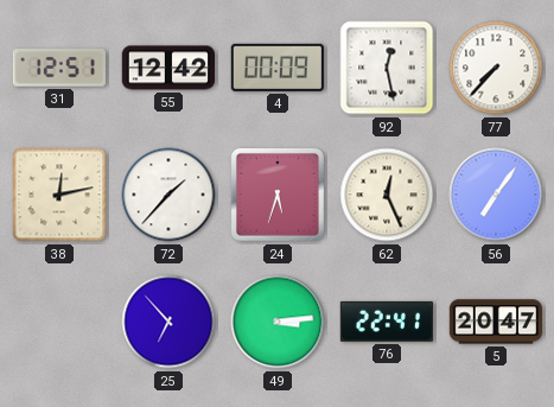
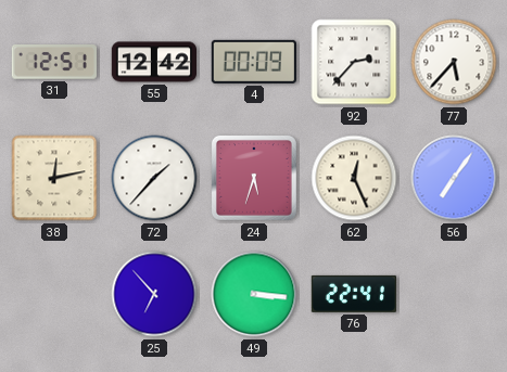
92: 12:28 -> 2:37
77: 7:37 -> 5:37
49: 3:14 -> 3:16
5: 20:47 -> none
